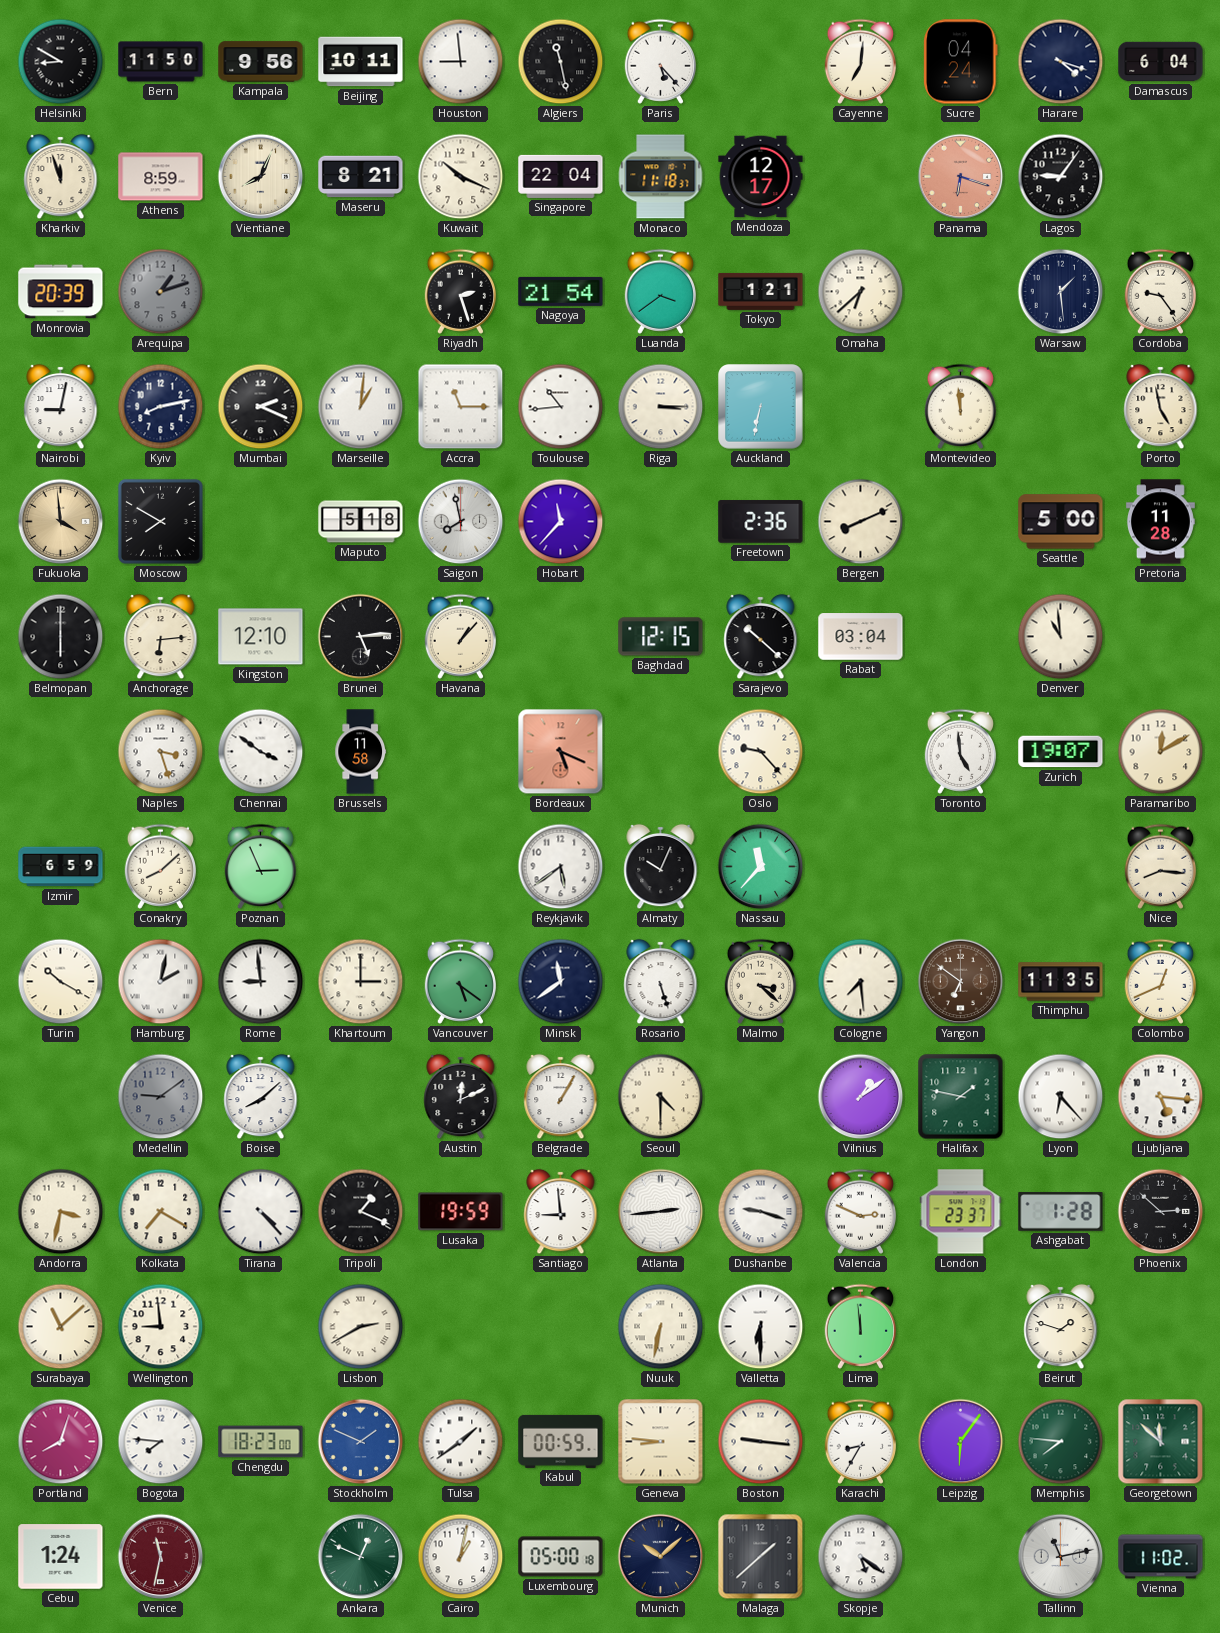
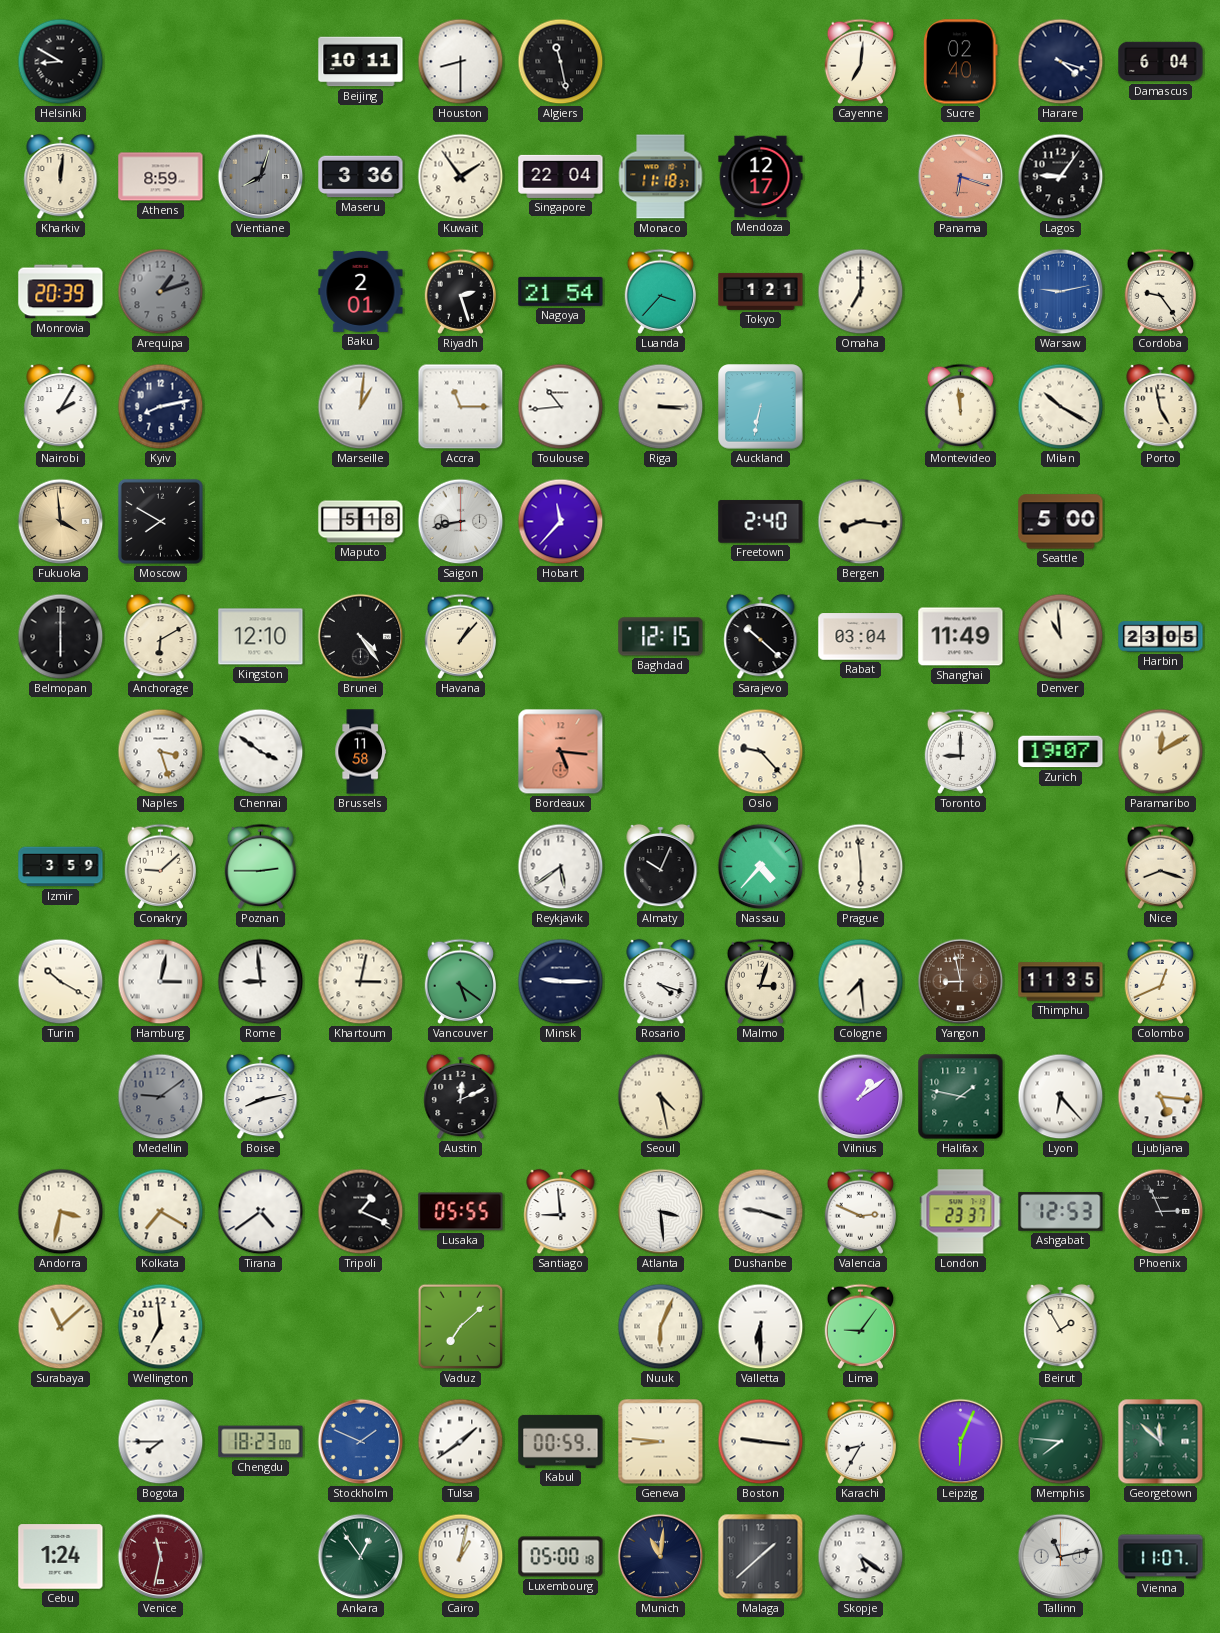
Bern: 11:50 -> none
Kampala: 9:56 -> none
Houston: 8:59 -> 8:30
Paris: 5:23 -> none
Sucre: 04:24 -> 02:40
Kharkiv: 11:57 -> 12:01
Vientiane: 8:04 -> 8:03
Vientiane dial: cream -> grey
Maseru: 8:21 -> 3:36
Kuwait: 10:19 -> 1:54
Baku: none -> 2:01
Luanda: 3:39 -> 3:37
Omaha: 6:38 -> 7:00
Warsaw: 1:29 -> 9:13
Warsaw dial: navy -> blue
Nairobi: 9:02 -> 2:05
Mumbai: 2:19 -> none
Milan: none -> 10:20
Saigon: 7:58 -> 8:43
Freetown: 2:36 -> 2:40
Bergen: 8:11 -> 8:16
Pretoria: 11:28 -> none
Anchorage: 6:14 -> 6:10
Brunei: 5:14 -> 4:24
Shanghai: none -> 11:49
Harbin: none -> 23:05
Bordeaux: 5:19 -> 5:16
Toronto: 4:59 -> 9:00
Izmir: 6:59 -> 3:59
Conakry: 8:08 -> 9:08
Poznan: 2:56 -> 2:45
Nassau: 11:37 -> 4:37
Prague: none -> 5:59
Nice: 8:16 -> 8:18
Hamburg: 2:02 -> 3:02
Khartoum: 3:00 -> 3:02
Minsk: 11:39 -> 9:15
Rosario: 5:27 -> 4:18
Malmo: 3:22 -> 3:03
Yangon: 6:51 -> 8:58
Boise: 8:08 -> 8:13
Belgrade: 1:05 -> none
Seoul: 4:30 -> 4:28
Tirana: 4:23 -> 4:39
Lusaka: 19:59 -> 05:55
Atlanta: 2:44 -> 3:29
Ashgabat: 1:28 -> 12:53
Phoenix: 2:52 -> 2:56
Wellington: 8:59 -> 6:59
Lisbon: 2:40 -> none
Vaduz: none -> 7:08
Nuuk: 6:32 -> 6:04
Lima: 11:59 -> 9:06
Beirut: 1:48 -> 1:55
Portland: 8:03 -> none
Bogota: 7:46 -> 7:45
Leipzig: 6:06 -> 6:04
Ankara: 12:49 -> 12:54
Munich: 10:08 -> 11:01
Vienna: 11:02 -> 11:07
